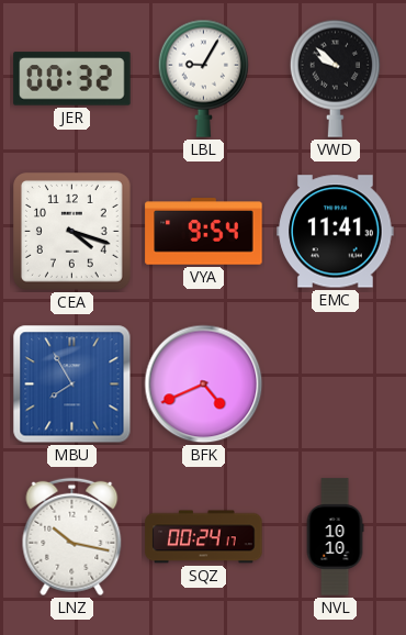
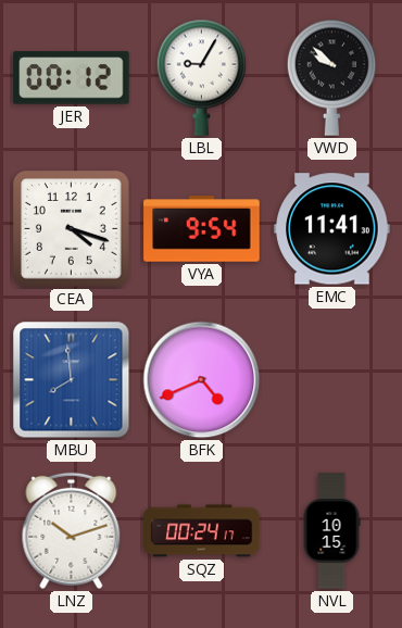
JER: 00:32 -> 00:12
MBU: 7:55 -> 7:59
LNZ: 10:17 -> 10:12
NVL: 10:10 -> 10:15
